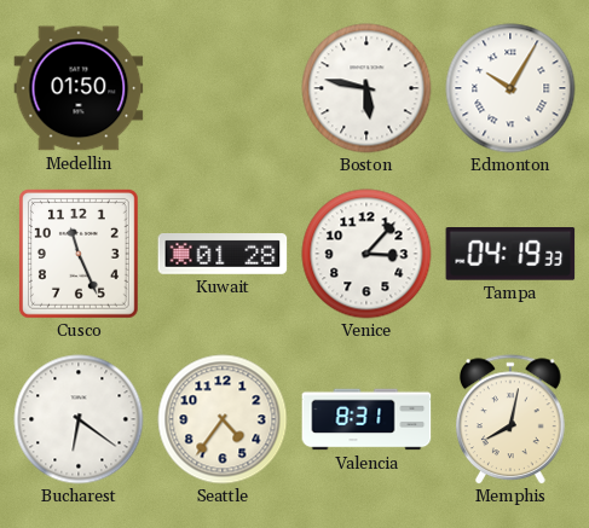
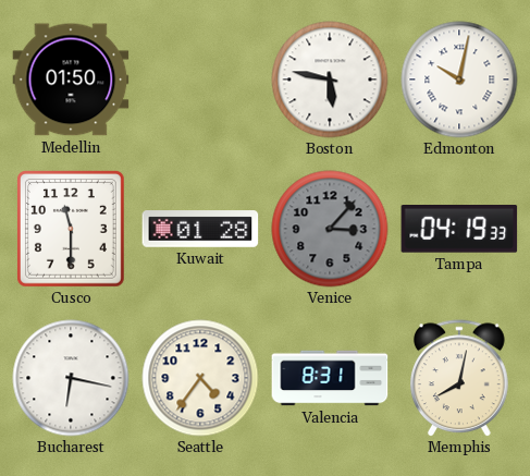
Edmonton: 10:05 -> 10:02
Cusco: 11:26 -> 11:30
Venice dial: white -> grey
Bucharest: 6:21 -> 6:17
